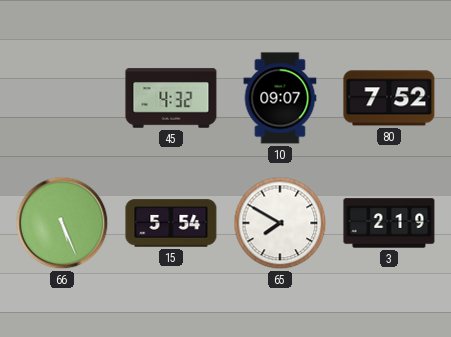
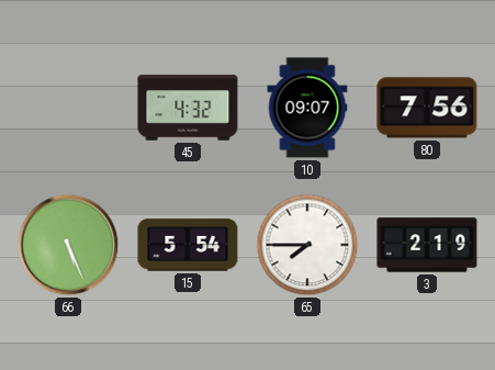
80: 7:52 -> 7:56
65: 7:50 -> 7:45
